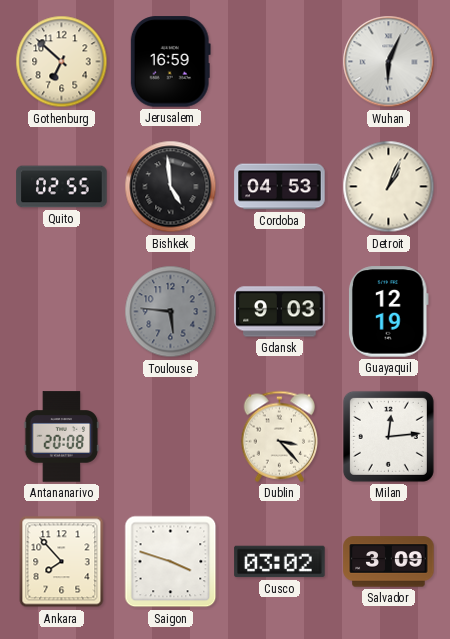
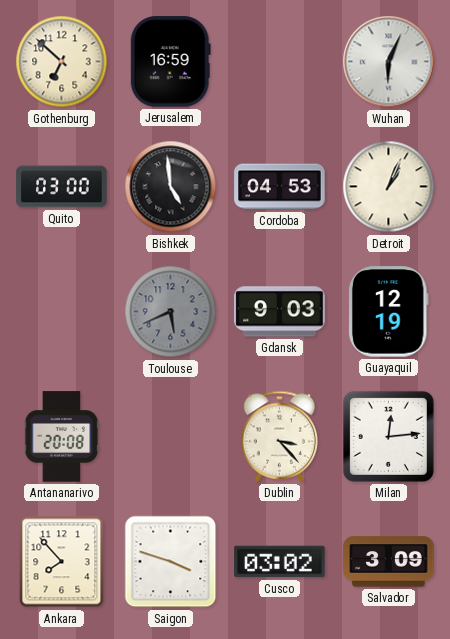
Quito: 02:55 -> 03:00
Toulouse: 5:46 -> 5:41
